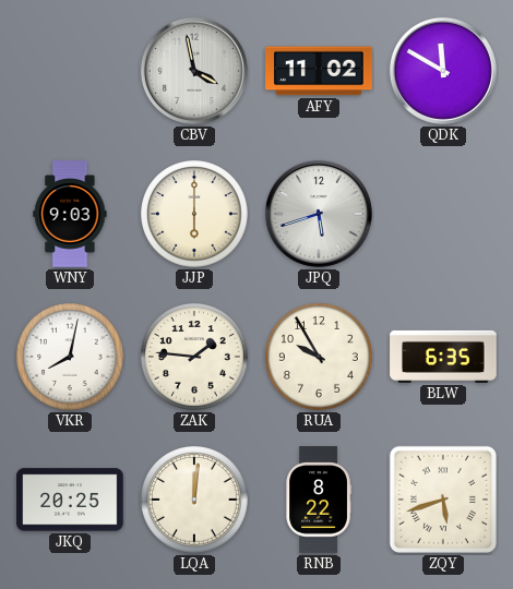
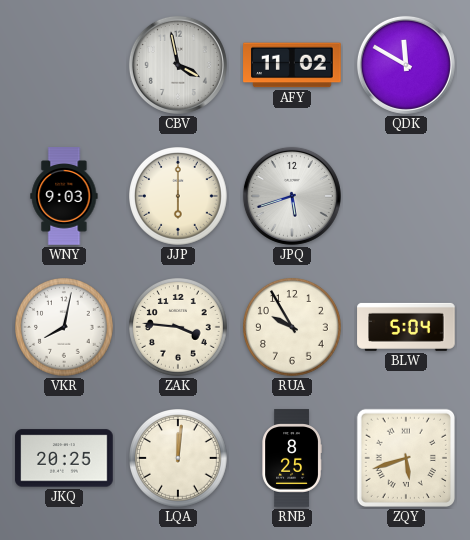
ZAK: 1:46 -> 3:46
BLW: 6:35 -> 5:04
RNB: 8:22 -> 8:25
